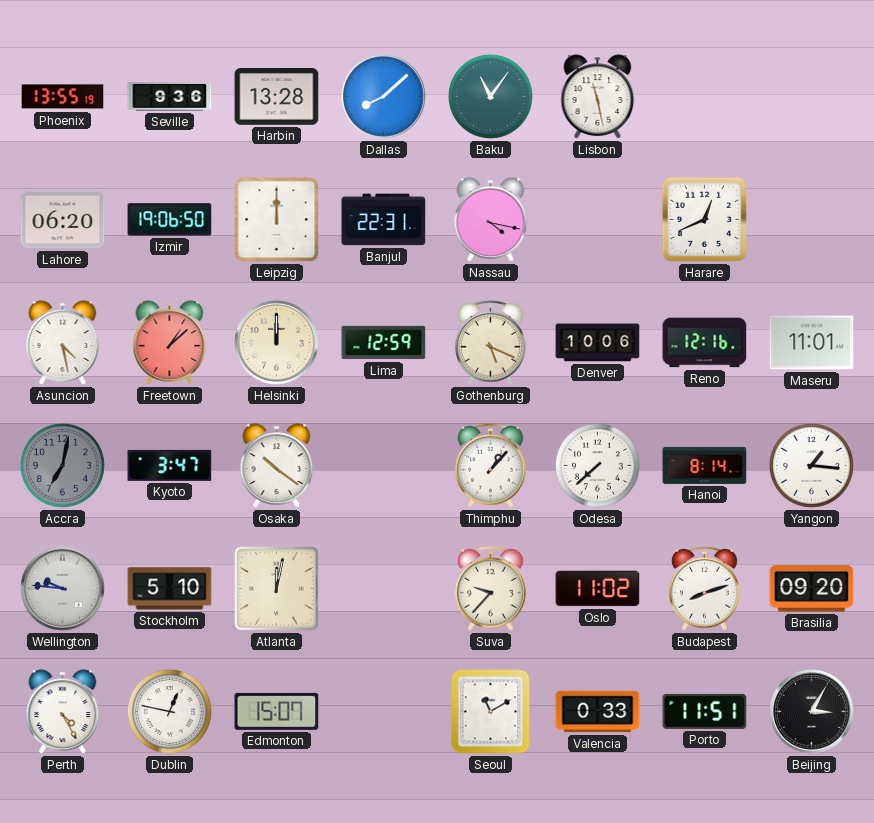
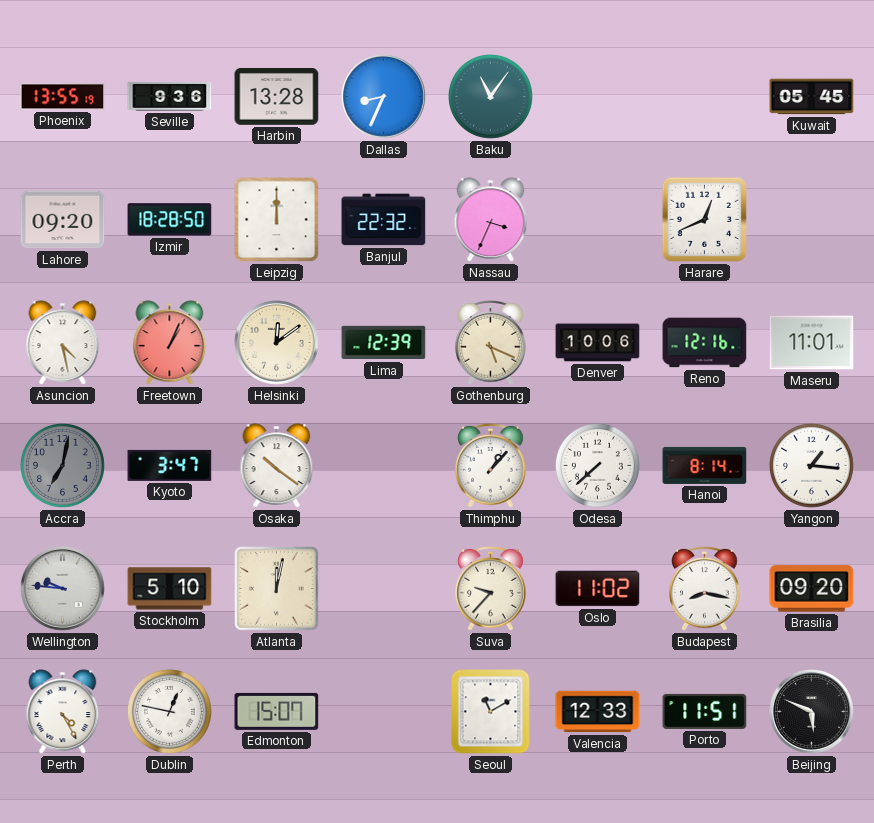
Dallas: 8:08 -> 8:34
Lisbon: 11:28 -> none
Kuwait: none -> 05:45
Lahore: 06:20 -> 09:20
Izmir: 19:06 -> 18:28
Banjul: 22:31 -> 22:32
Nassau: 4:17 -> 3:34
Freetown: 1:08 -> 1:04
Helsinki: 12:00 -> 12:09
Lima: 12:59 -> 12:39
Budapest: 8:12 -> 8:17
Valencia: 0:33 -> 12:33
Beijing: 3:05 -> 5:49
